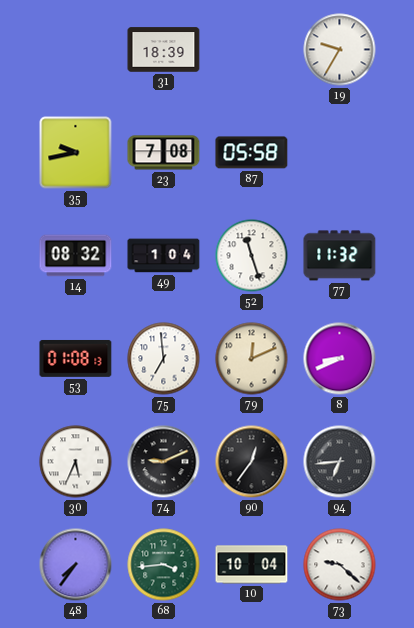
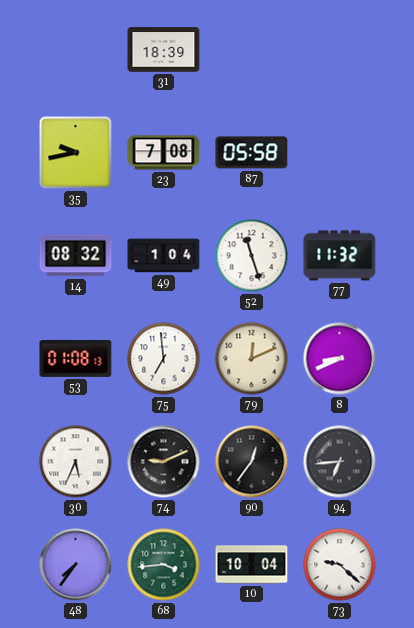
19: 9:35 -> none
